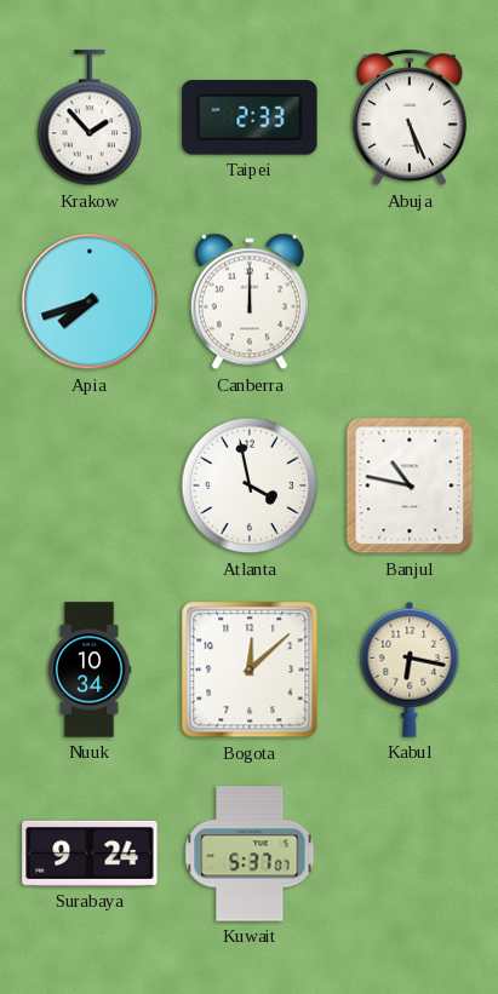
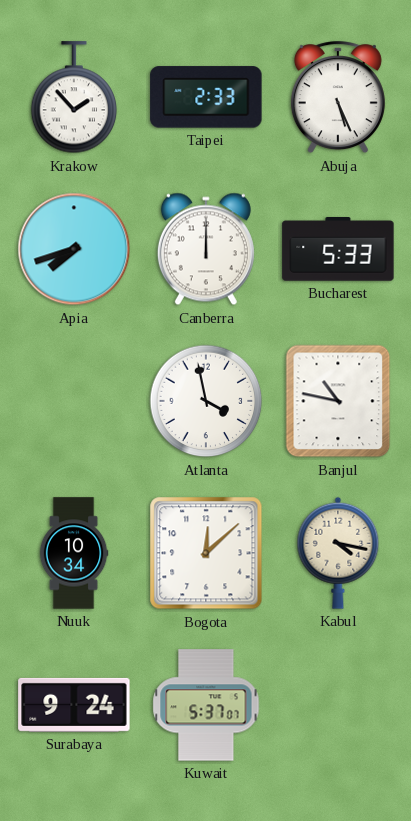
Bucharest: none -> 5:33
Kabul: 6:17 -> 4:17
